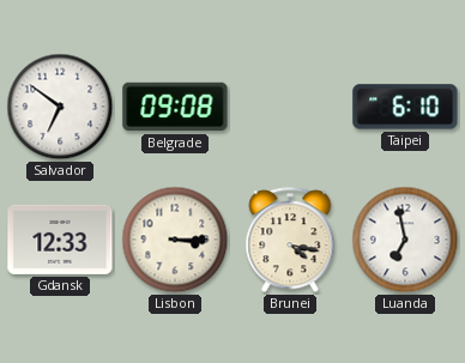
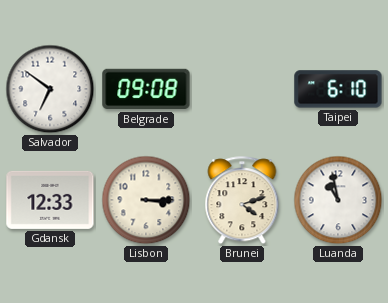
Brunei: 4:17 -> 4:12
Luanda: 6:58 -> 10:58
